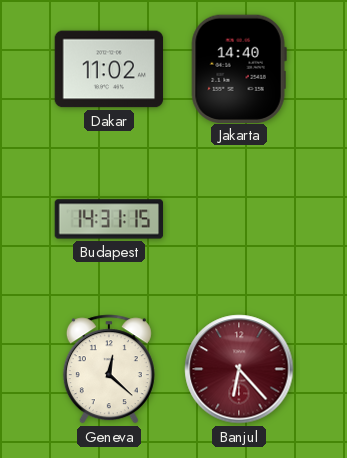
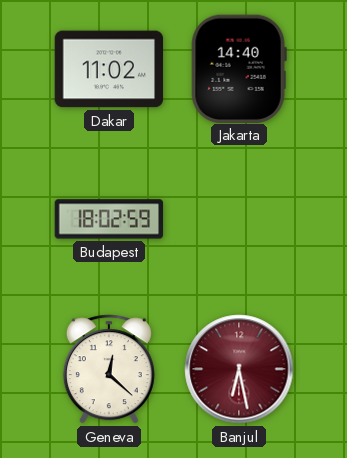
Budapest: 14:31 -> 18:02
Banjul: 6:23 -> 6:28
